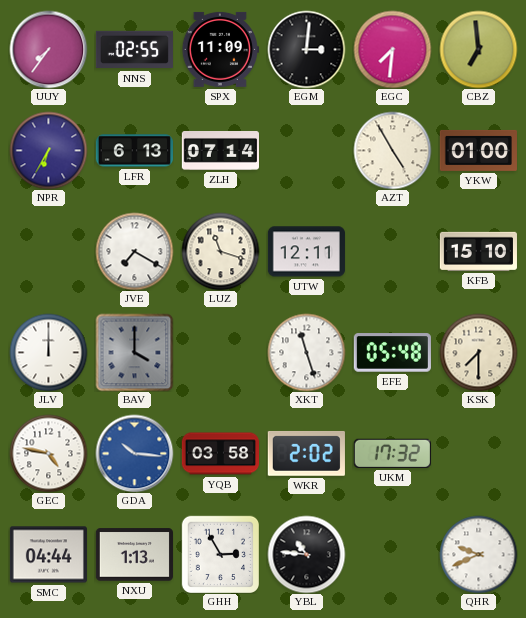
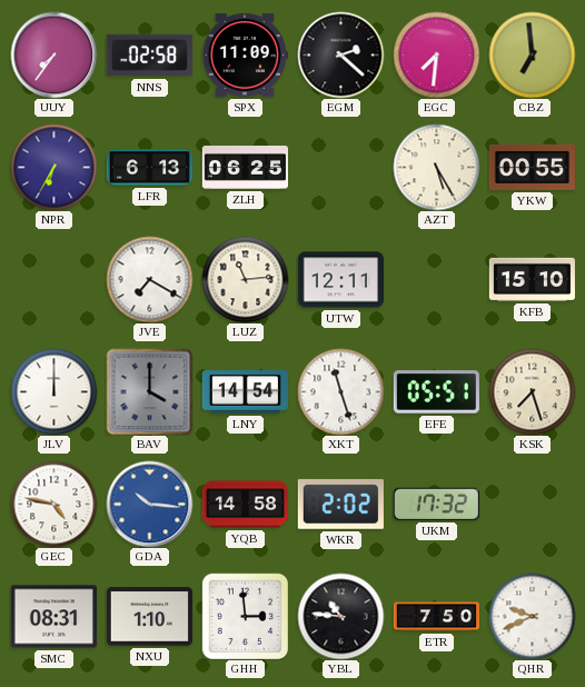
NNS: 02:55 -> 02:58
EGM: 3:01 -> 2:22
ZLH: 07:14 -> 06:25
AZT: 4:55 -> 5:25
YKW: 01:00 -> 00:55
LUZ: 11:18 -> 11:14
LNY: none -> 14:54
EFE: 05:48 -> 05:51
KSK: 7:30 -> 7:27
YQB: 03:58 -> 14:58
SMC: 04:44 -> 08:31
NXU: 1:13 -> 1:10
GHH: 2:55 -> 2:59
ETR: none -> 7:50
